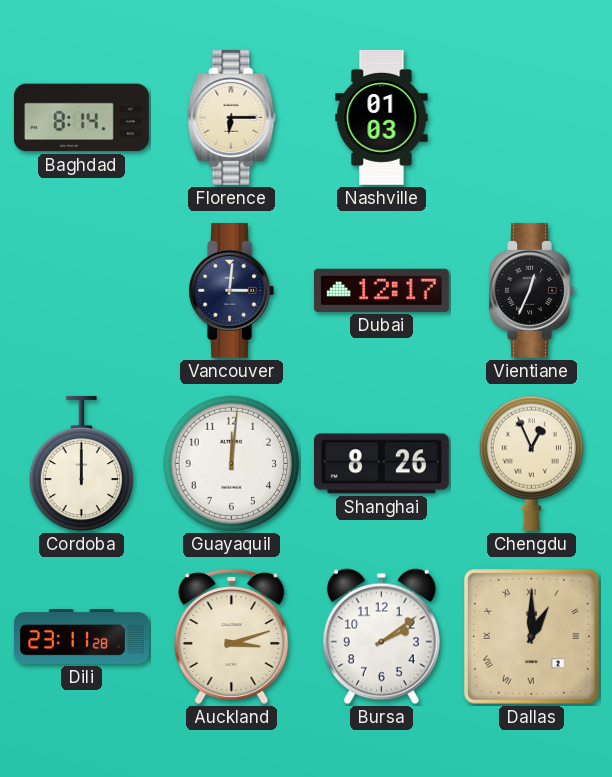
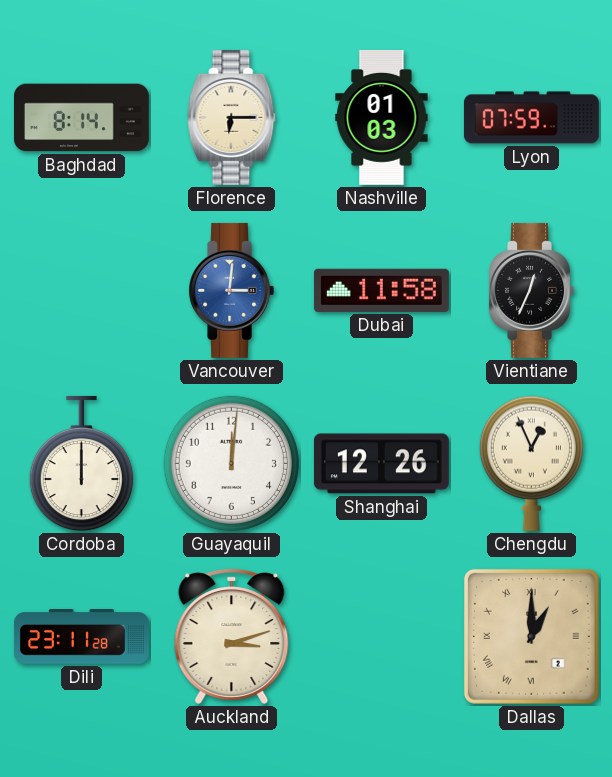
Lyon: none -> 07:59
Vancouver dial: navy -> blue
Dubai: 12:17 -> 11:58
Shanghai: 8:26 -> 12:26
Bursa: 2:09 -> none
